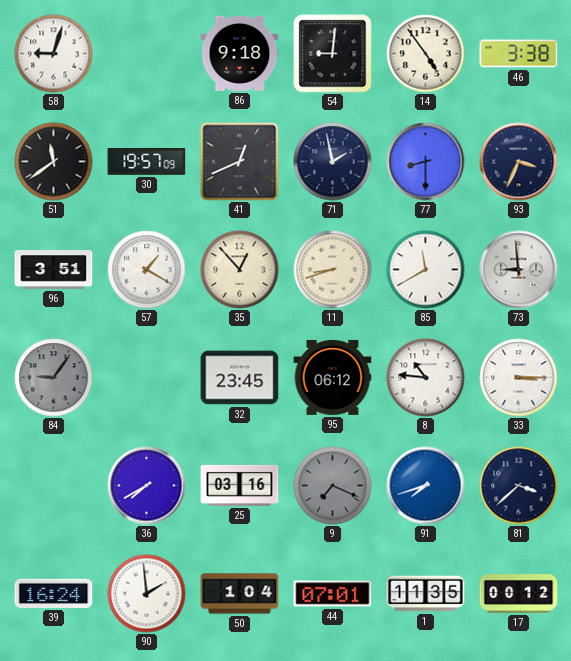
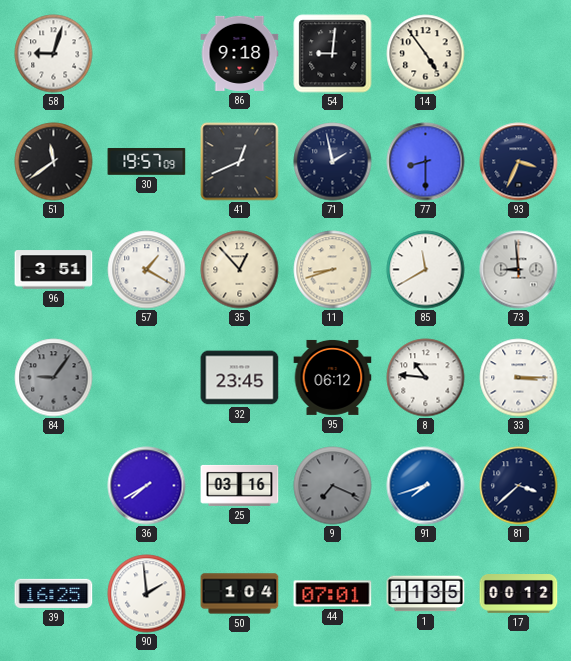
46: 3:38 -> none
39: 16:24 -> 16:25
